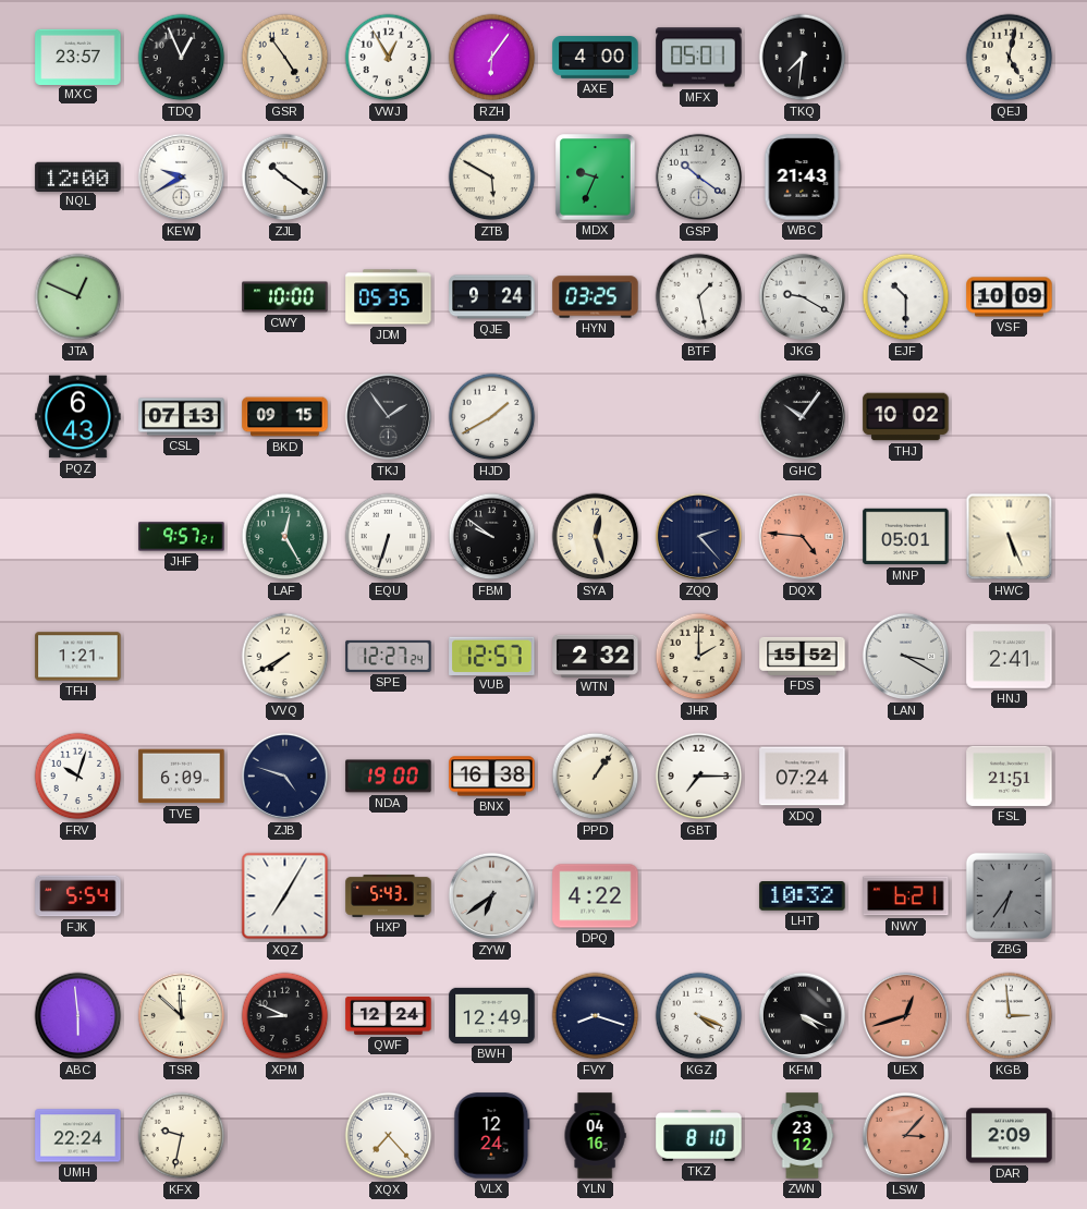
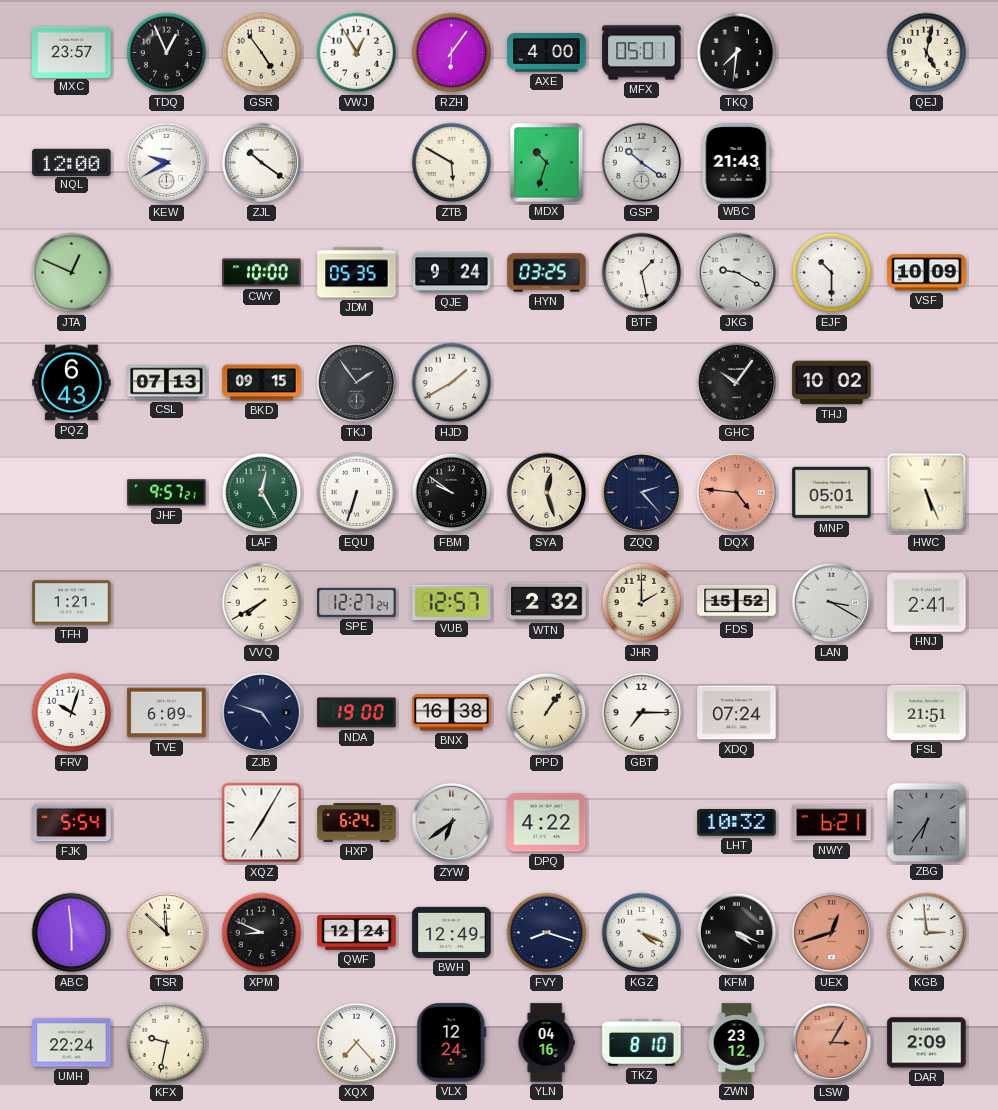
MDX: 9:34 -> 10:33
HXP: 5:43 -> 6:24
LSW: 3:07 -> 3:05
